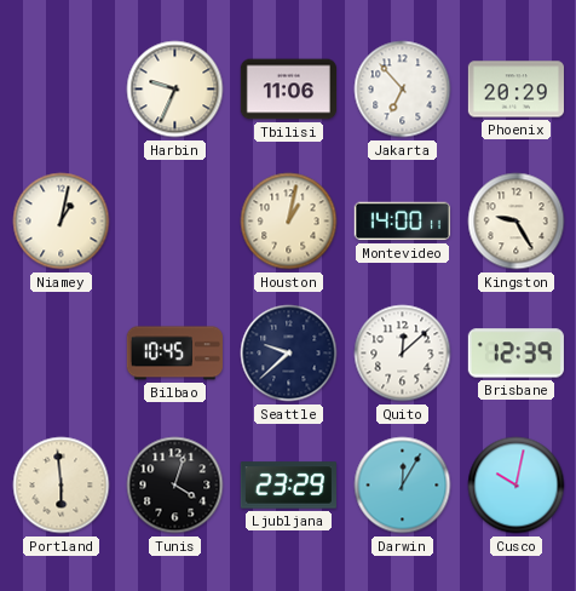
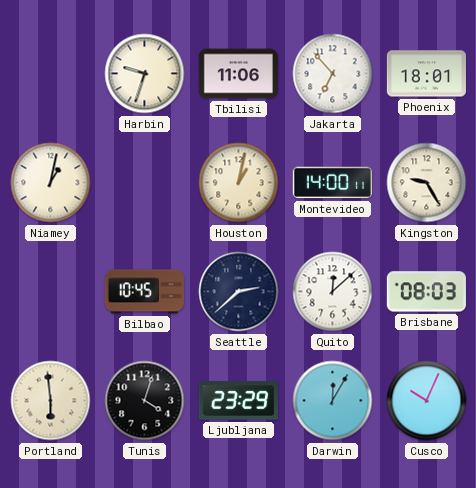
Harbin: 9:34 -> 9:33
Phoenix: 20:29 -> 18:01
Seattle: 9:38 -> 2:38
Brisbane: 12:39 -> 08:03
Cusco: 10:02 -> 10:04
